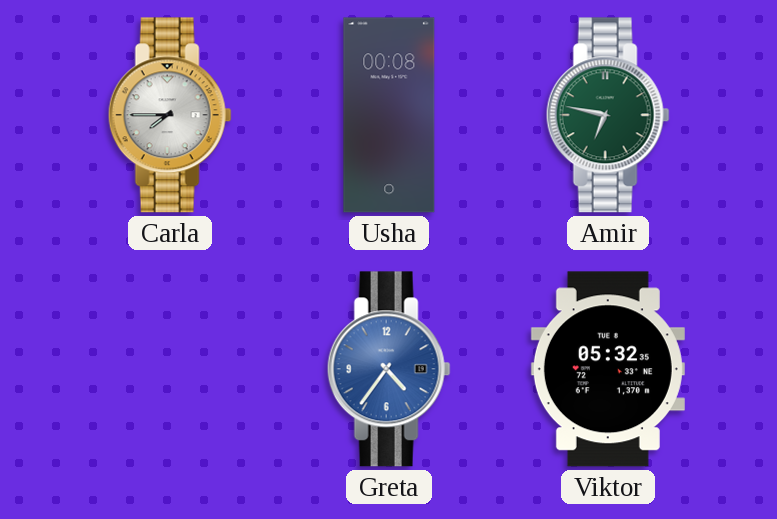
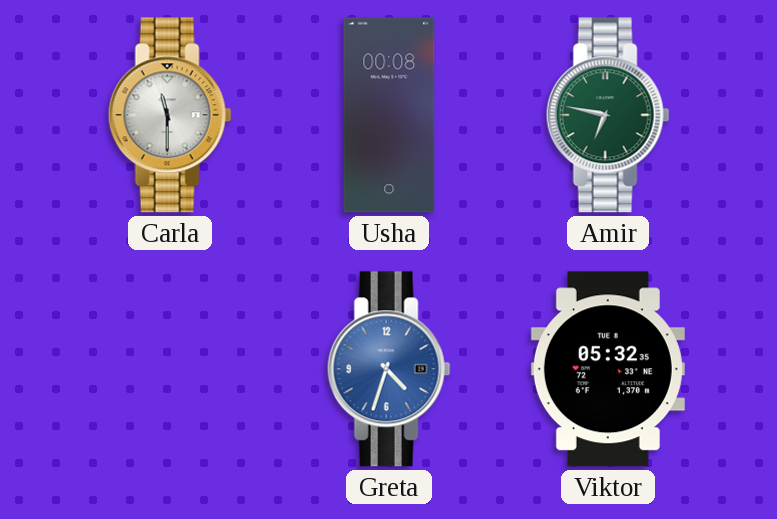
Carla: 7:45 -> 11:30
Greta: 4:36 -> 4:33
